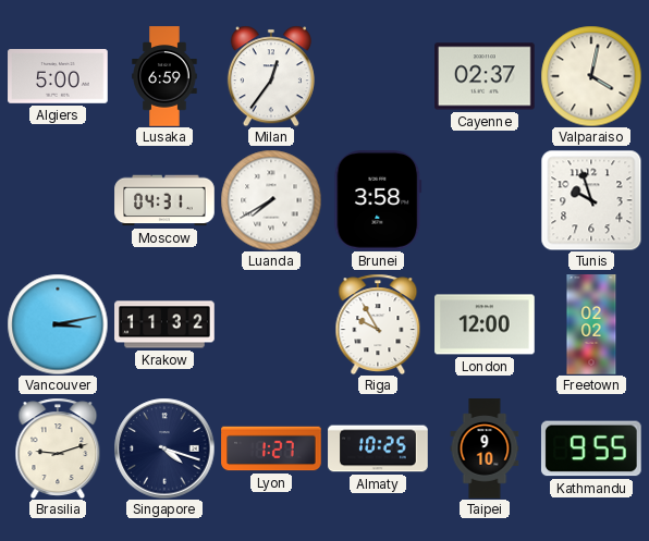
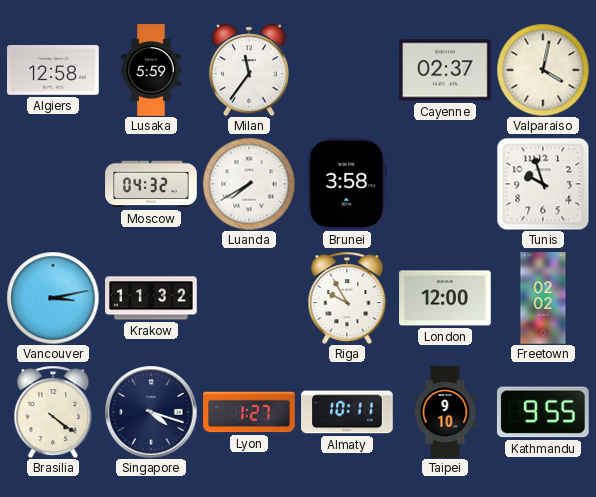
Algiers: 5:00 -> 12:58
Lusaka: 6:59 -> 5:59
Milan: 12:36 -> 11:36
Moscow: 04:31 -> 04:32
Brasilia: 9:12 -> 4:21
Almaty: 10:25 -> 10:11
